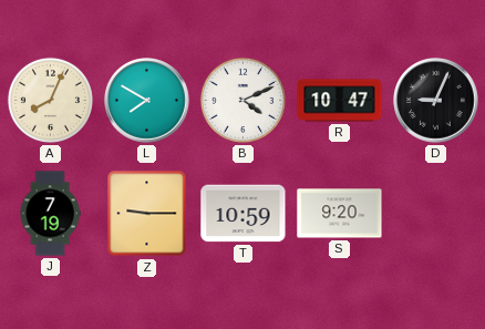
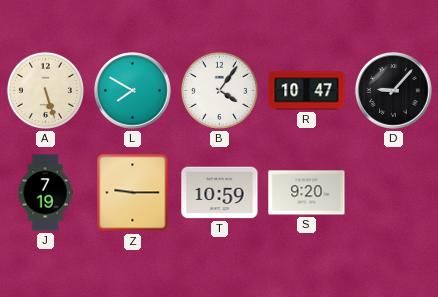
A: 8:04 -> 5:27
B: 4:11 -> 4:06
D: 9:04 -> 9:07
